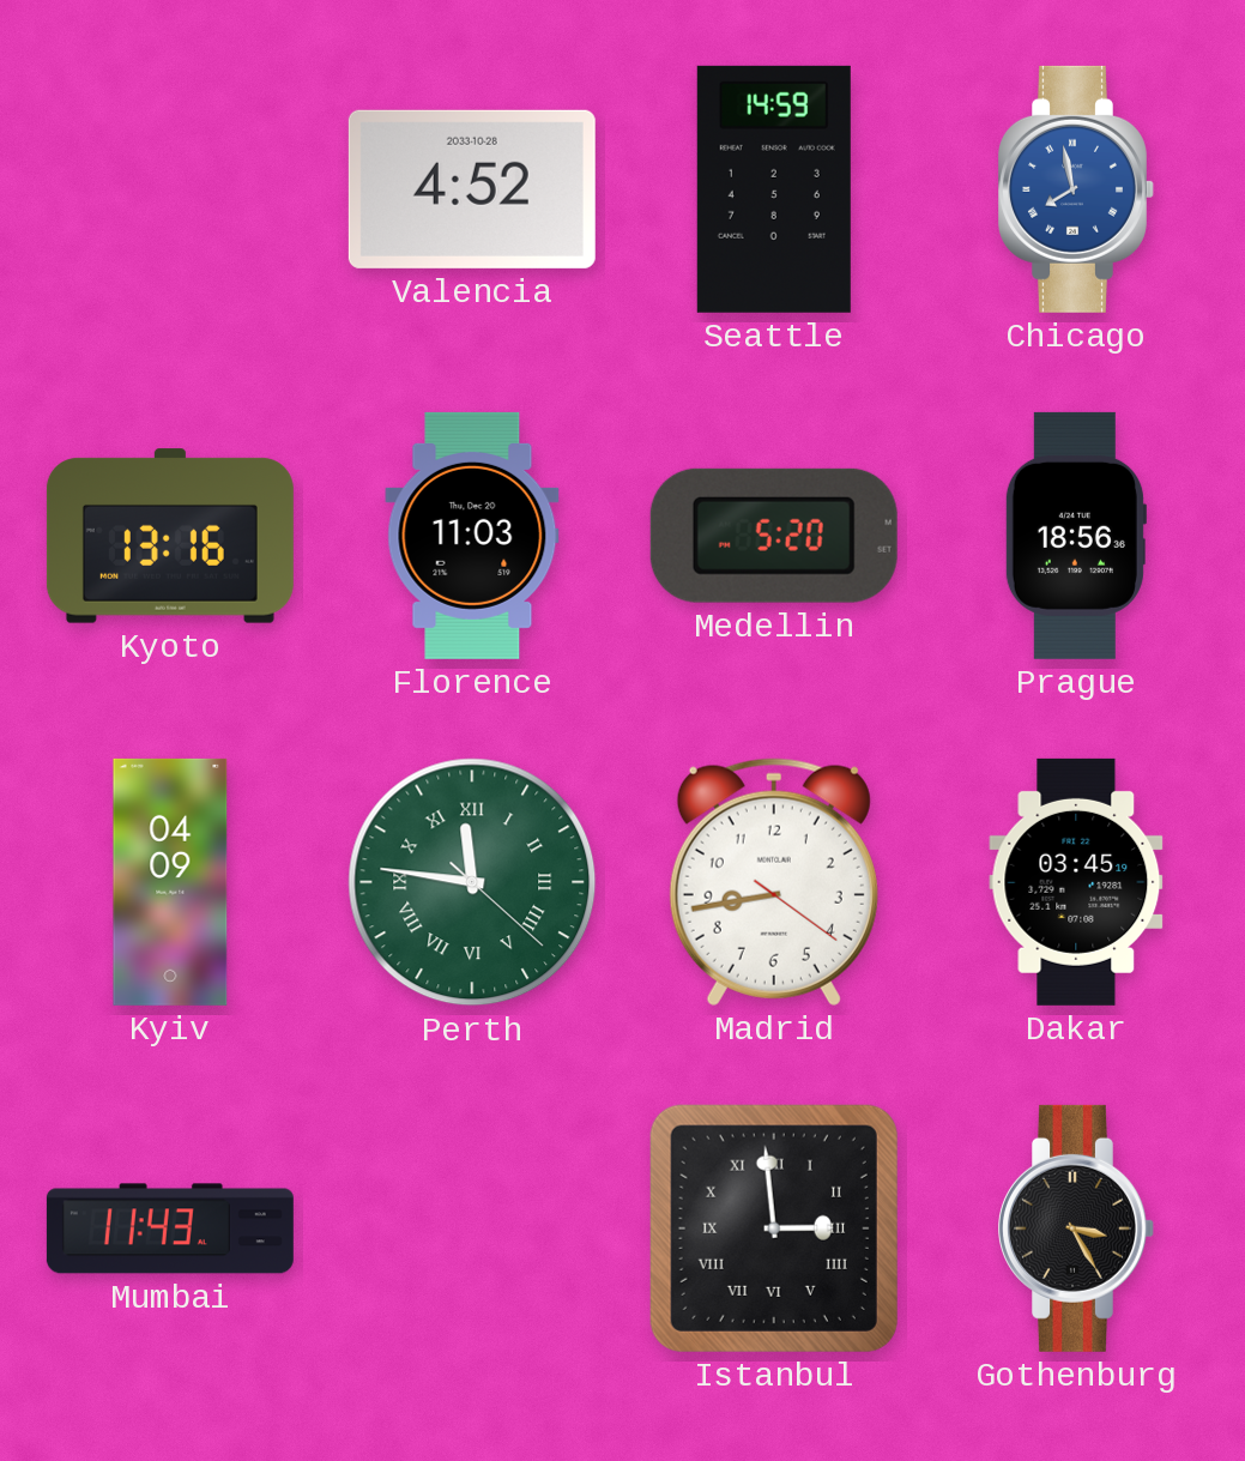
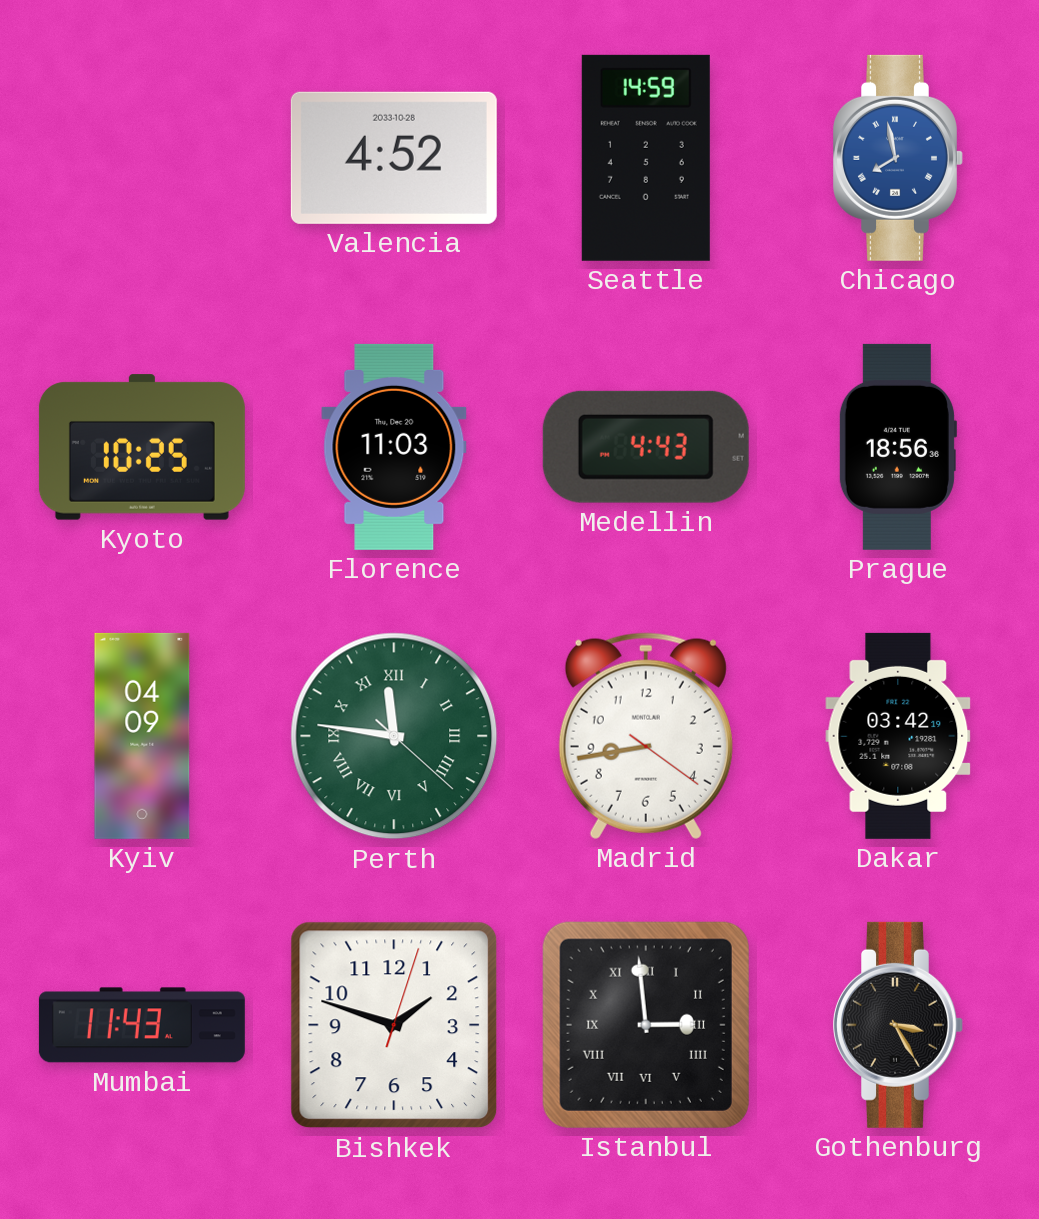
Kyoto: 13:16 -> 10:25
Medellin: 5:20 -> 4:43
Dakar: 03:45 -> 03:42
Bishkek: none -> 1:48
